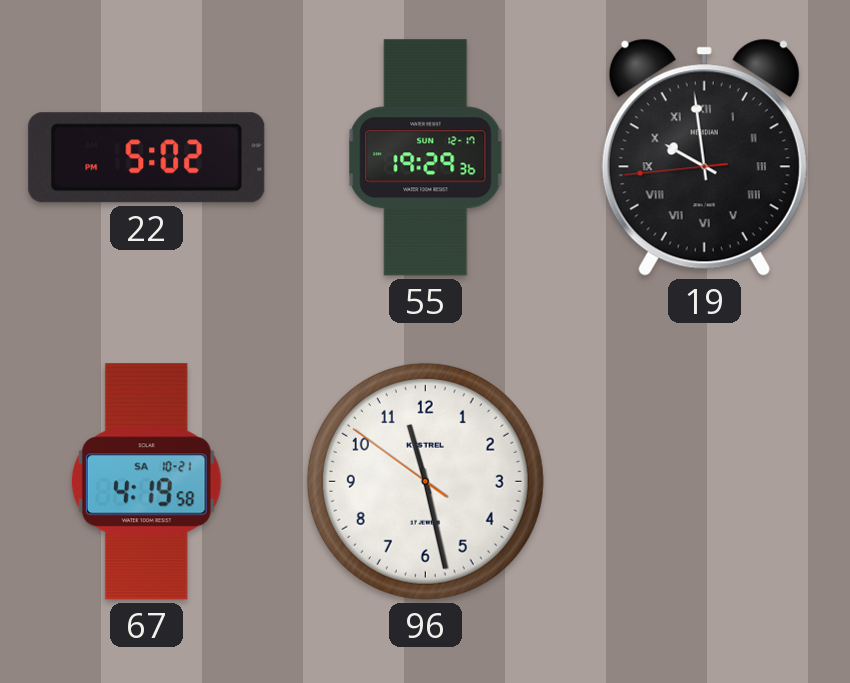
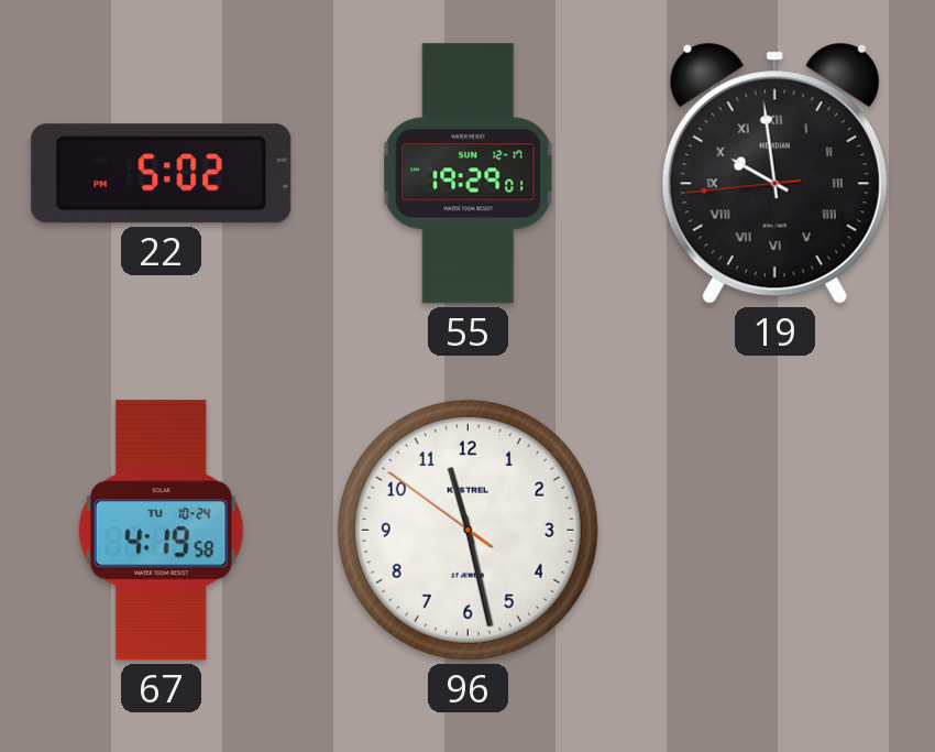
55: 19:29:36 -> 19:29:01
67 date: SA 10-21 -> TU 10-24
